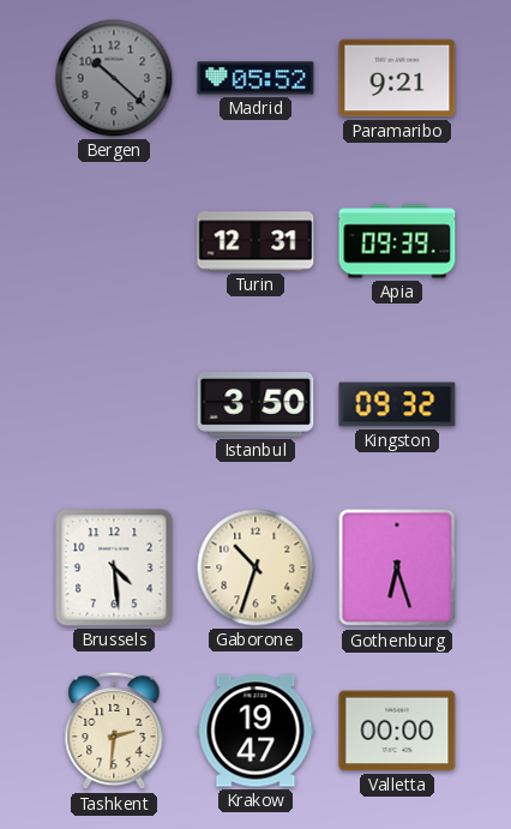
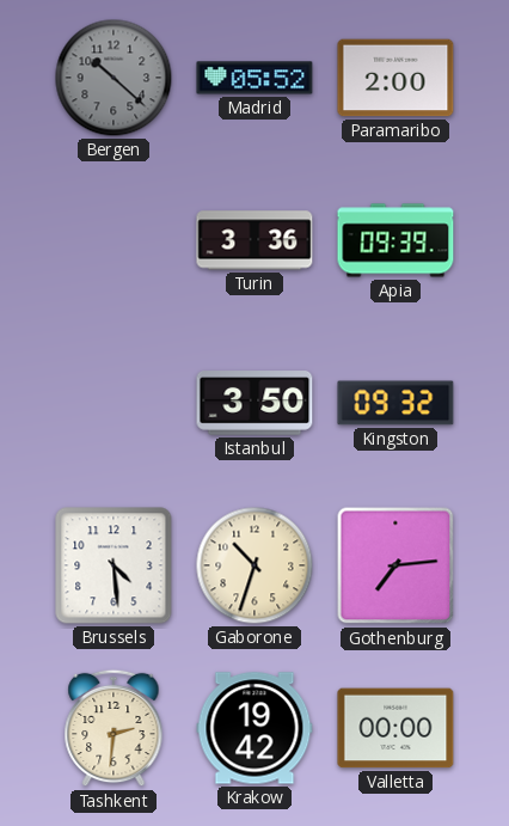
Paramaribo: 9:21 -> 2:00
Turin: 12:31 -> 3:36
Gothenburg: 6:27 -> 7:14
Krakow: 19:47 -> 19:42
